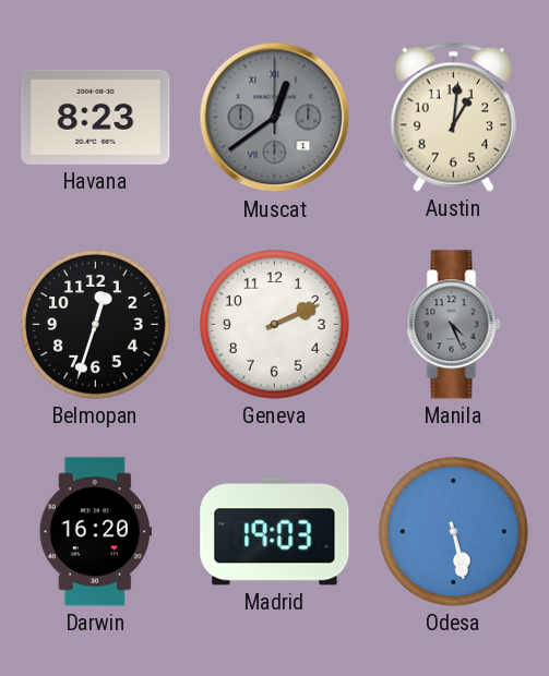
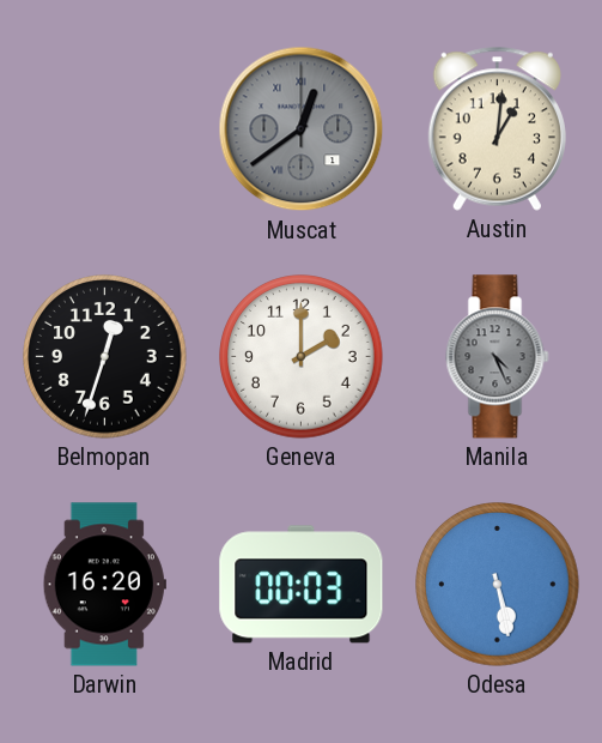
Havana: 8:23 -> none
Geneva: 2:11 -> 2:00
Madrid: 19:03 -> 00:03
